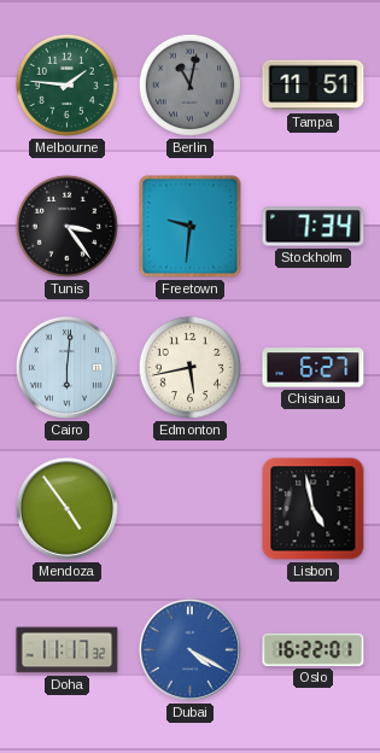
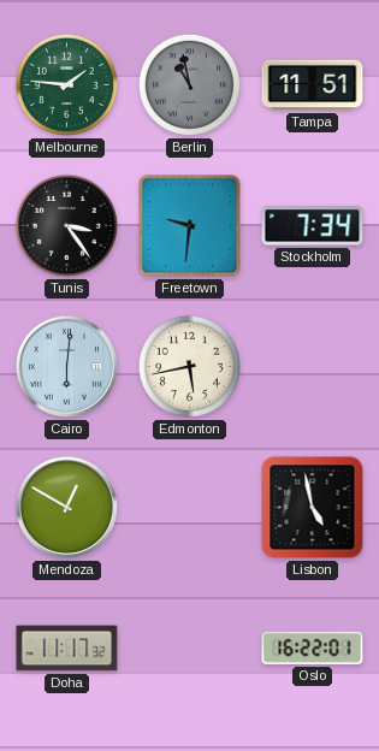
Berlin: 11:02 -> 10:58
Chisinau: 6:27 -> none
Mendoza: 4:54 -> 12:50
Dubai: 4:20 -> none
